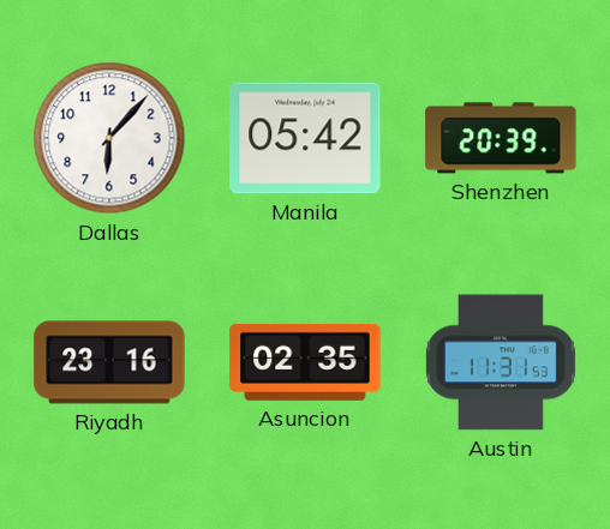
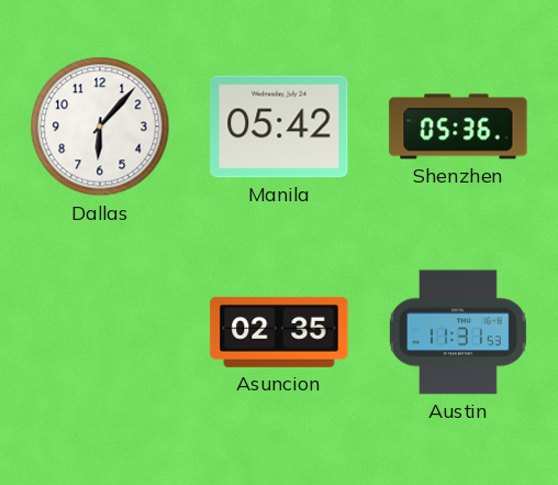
Shenzhen: 20:39 -> 05:36
Riyadh: 23:16 -> none
